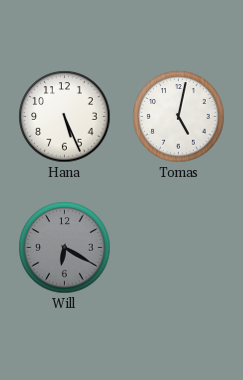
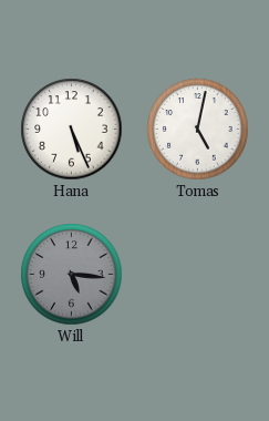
Will: 6:20 -> 5:16
